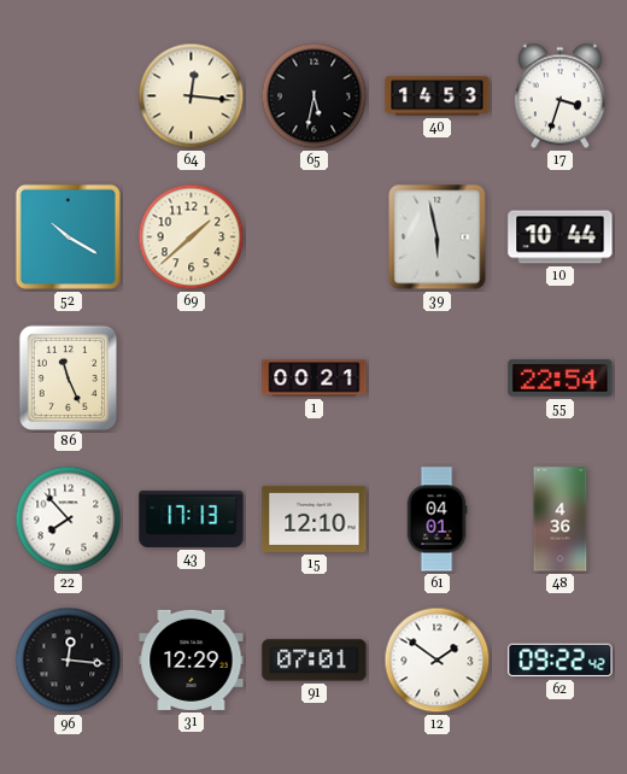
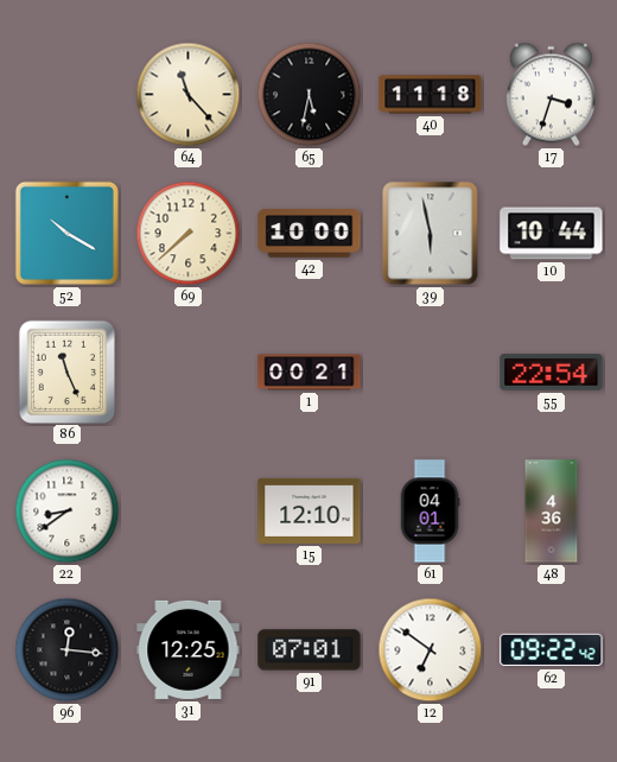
64: 12:16 -> 11:23
40: 14:53 -> 11:18
69: 1:38 -> 7:38
42: none -> 10:00
22: 7:53 -> 8:39
43: 17:13 -> none
31: 12:29 -> 12:25
12: 1:51 -> 6:51
